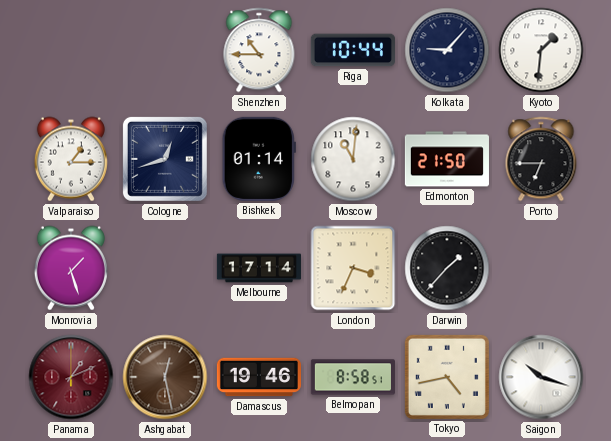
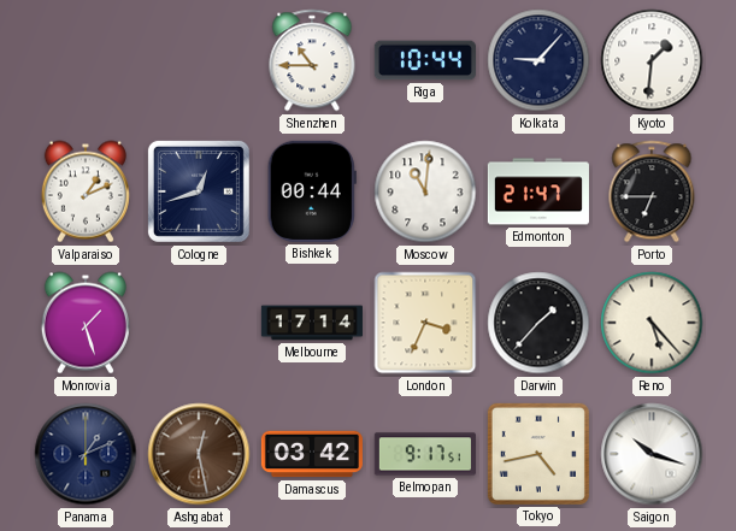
Valparaiso: 1:15 -> 1:11
Bishkek: 01:14 -> 00:44
Edmonton: 21:50 -> 21:47
Reno: none -> 5:23
Panama dial: burgundy -> navy
Damascus: 19:46 -> 03:42
Belmopan: 8:58 -> 9:17
